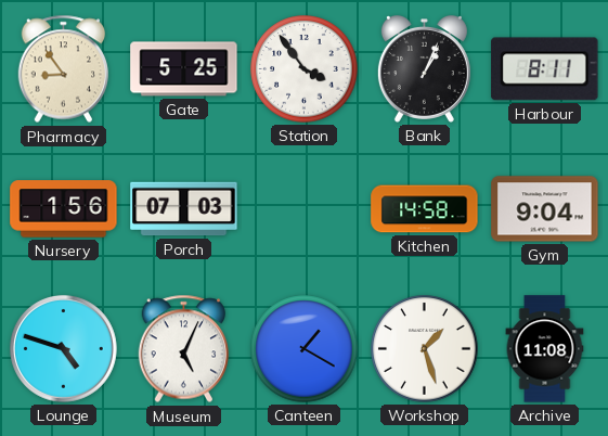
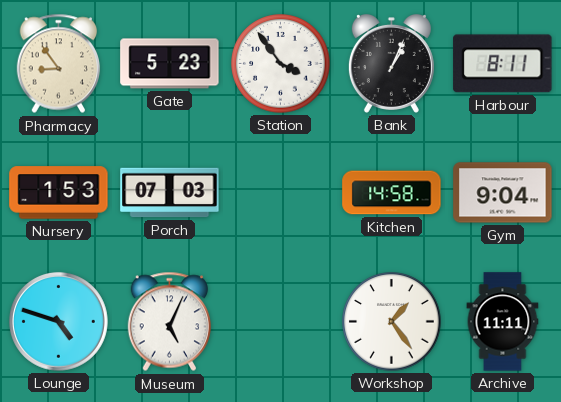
Gate: 5:25 -> 5:23
Nursery: 1:56 -> 1:53
Canteen: 1:20 -> none
Workshop: 1:27 -> 1:24
Archive: 11:08 -> 11:11
